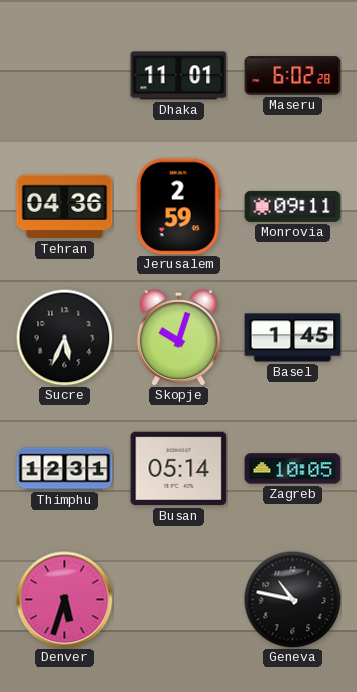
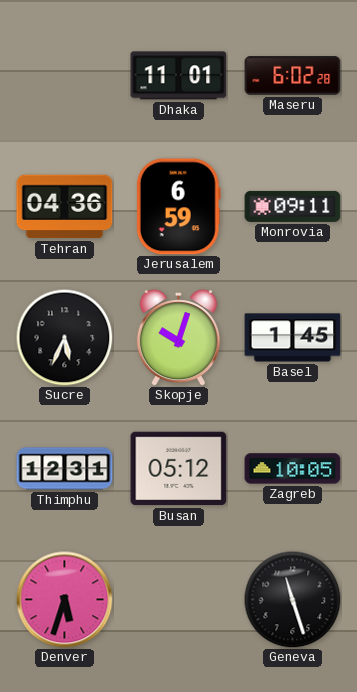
Jerusalem: 2:59 -> 6:59
Busan: 05:14 -> 05:12
Geneva: 10:47 -> 11:27
